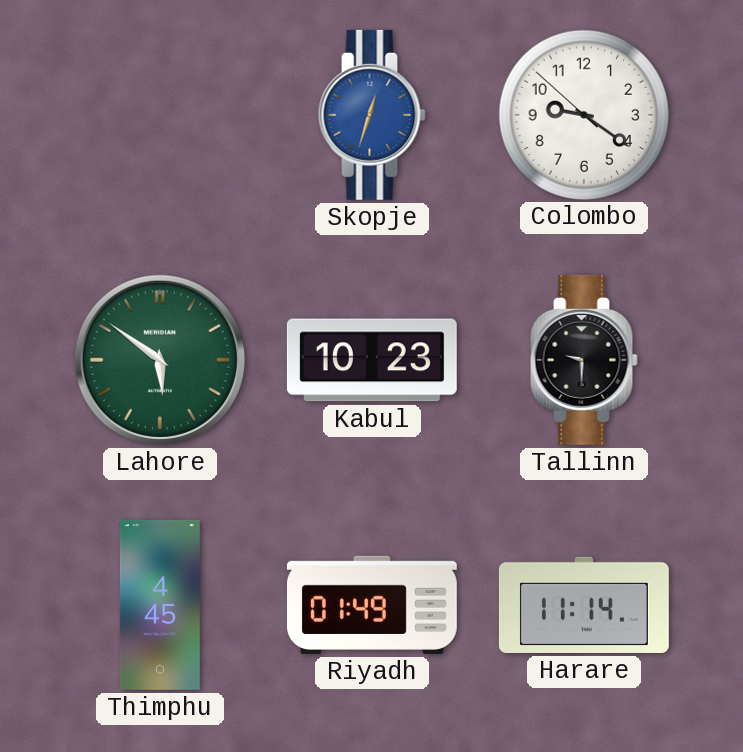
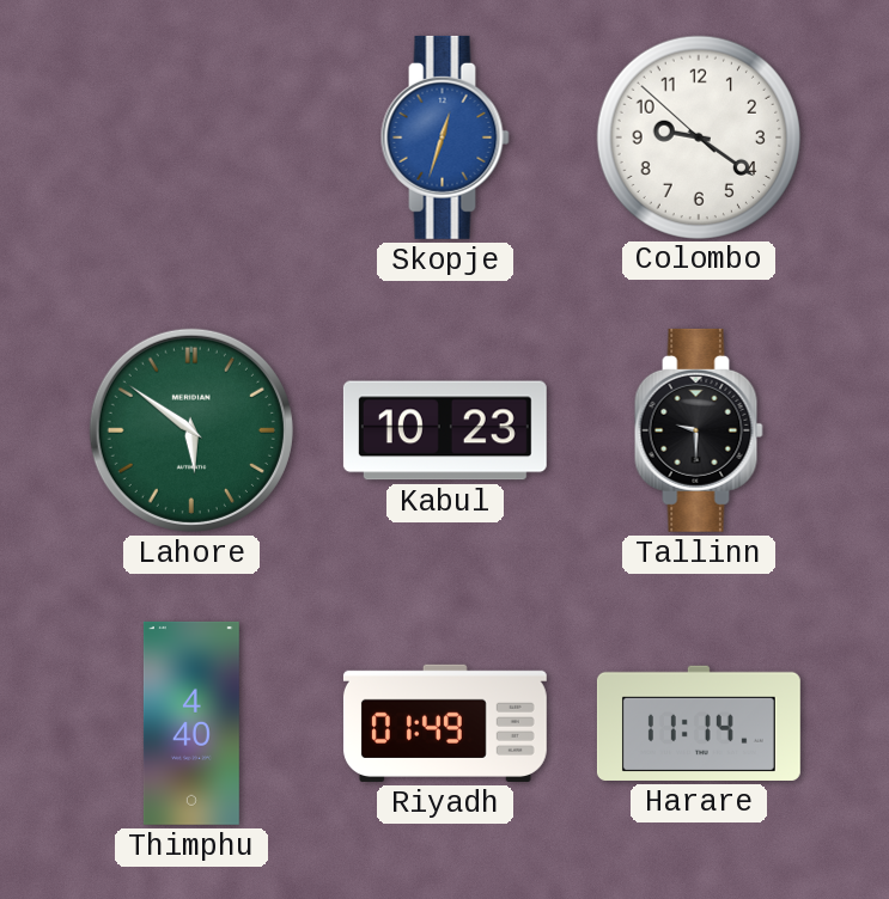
Thimphu: 4:45 -> 4:40
